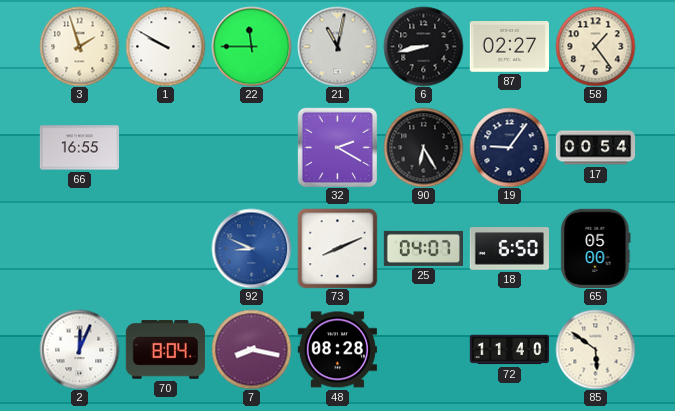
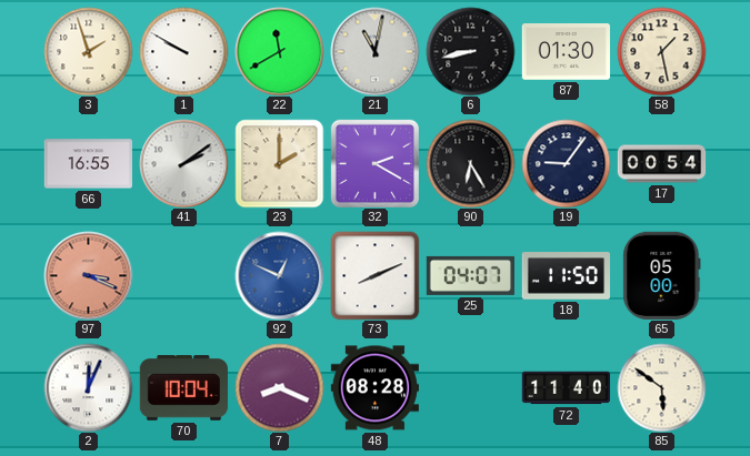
22: 11:45 -> 11:40
87: 02:27 -> 01:30
58: 1:24 -> 1:28
41: none -> 2:09
23: none -> 2:00
97: none -> 3:19
92: 8:49 -> 12:49
18: 6:50 -> 11:50
70: 8:04 -> 10:04
7: 8:17 -> 8:19
